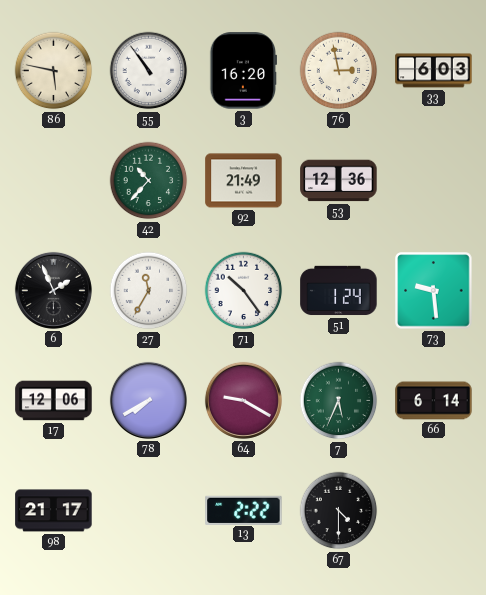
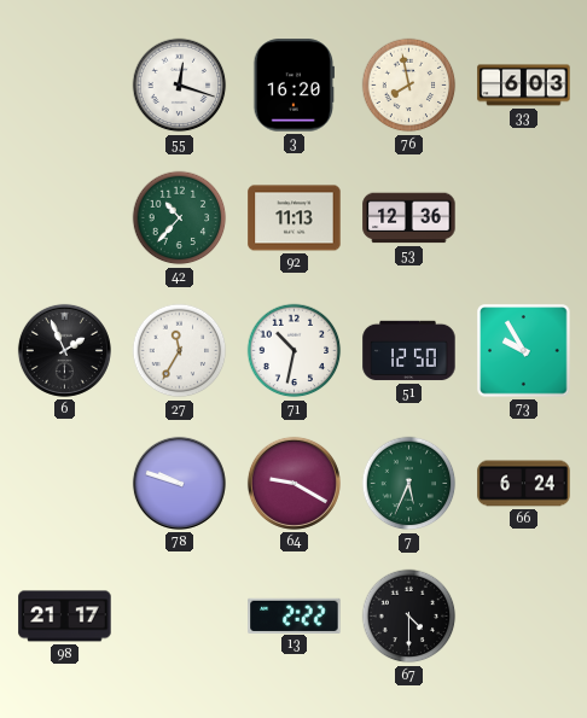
86: 5:47 -> none
55: 10:54 -> 12:18
76: 2:58 -> 7:58
92: 21:49 -> 11:13
71: 10:24 -> 10:32
51: 1:24 -> 12:50
73: 9:29 -> 9:55
17: 12:06 -> none
78: 7:40 -> 9:48
66: 6:14 -> 6:24
